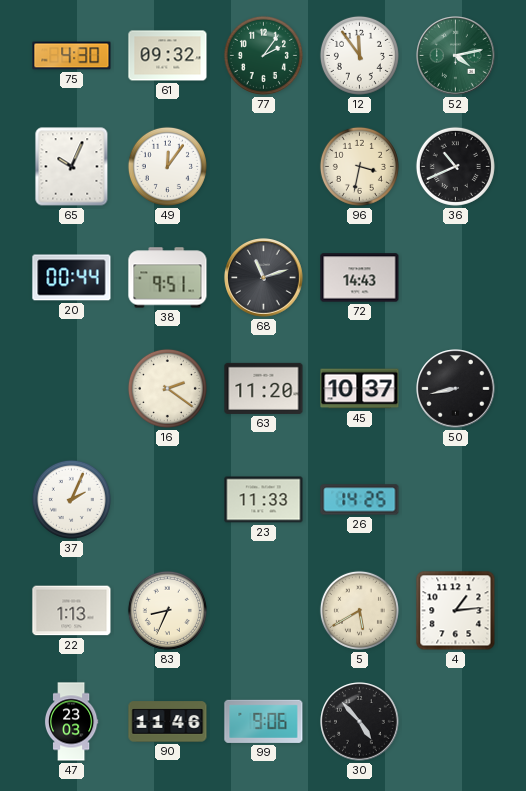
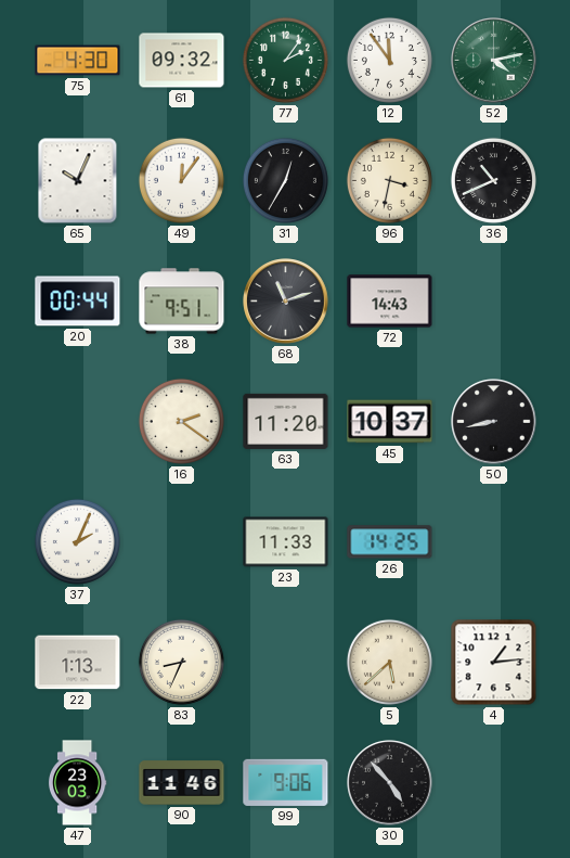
31: none -> 12:35
5: 5:40 -> 5:38
